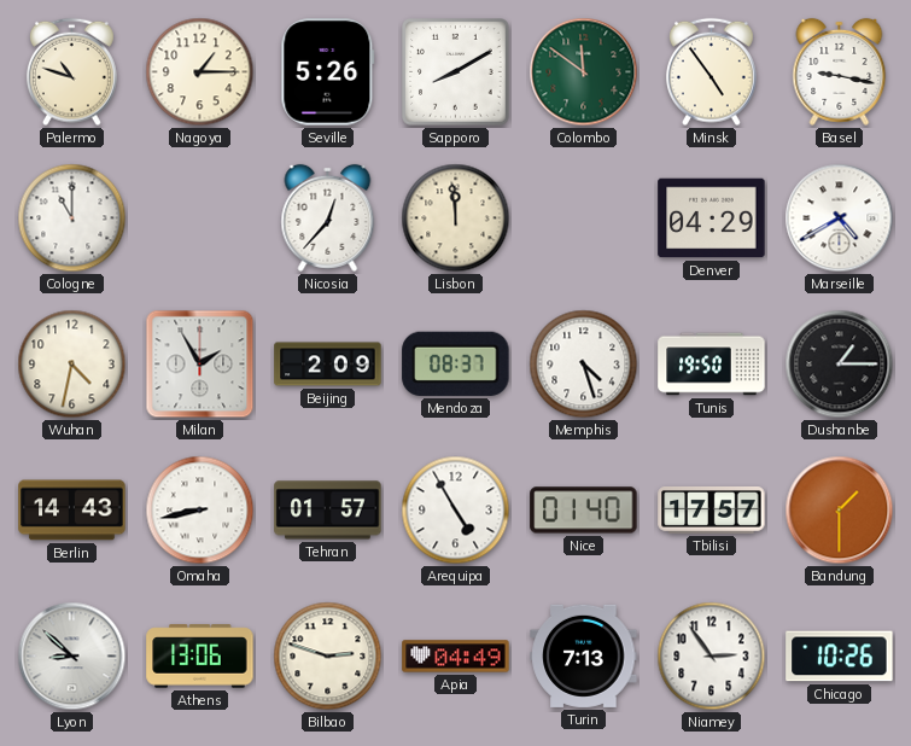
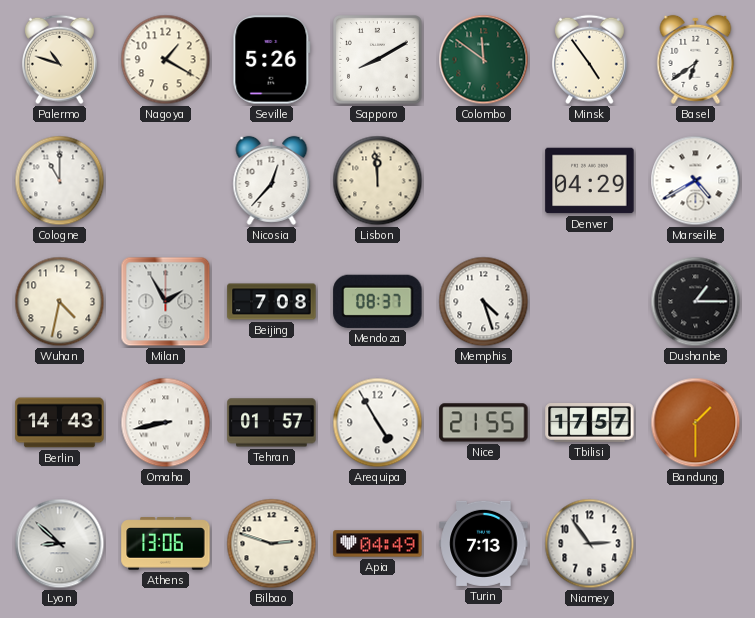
Nagoya: 1:15 -> 1:20
Basel: 9:17 -> 6:39
Beijing: 2:09 -> 7:08
Tunis: 19:50 -> none
Nice: 01:40 -> 21:55
Chicago: 10:26 -> none
